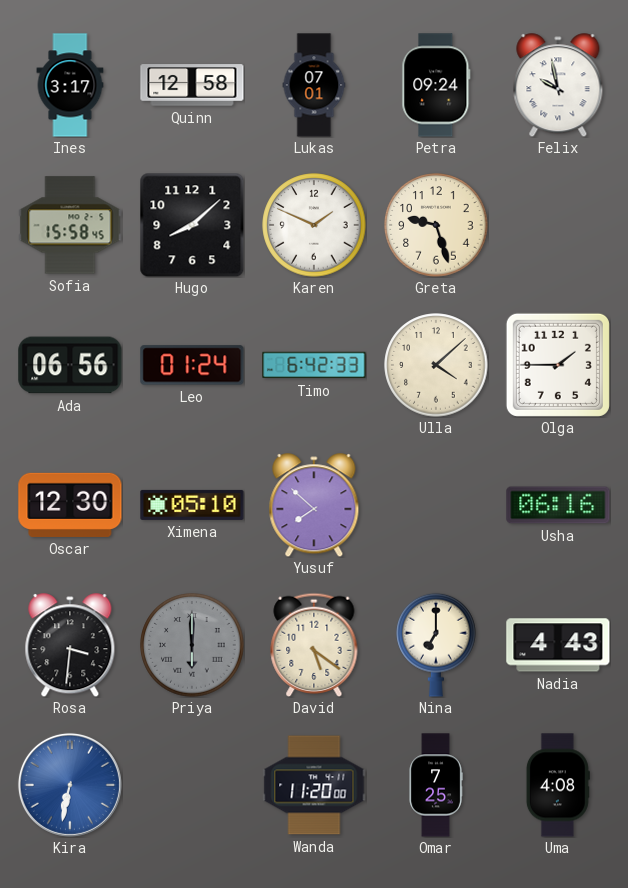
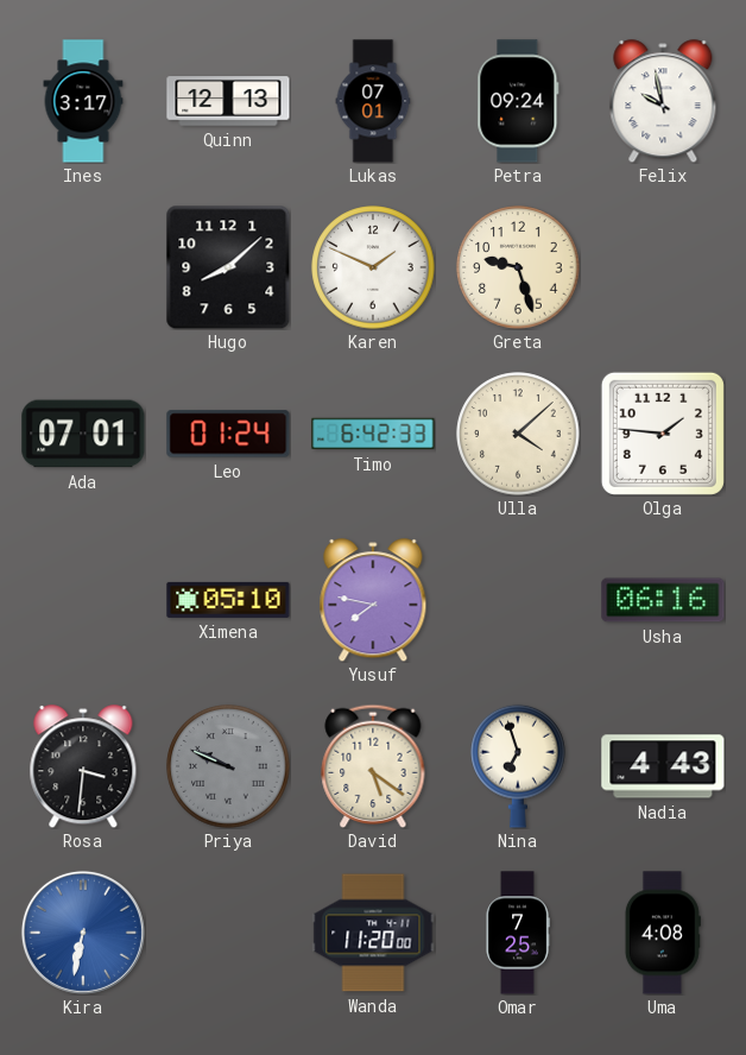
Quinn: 12:58 -> 12:13
Sofia: 15:58 -> none
Ada: 06:56 -> 07:01
Olga: 1:45 -> 1:46
Oscar: 12:30 -> none
Yusuf: 7:52 -> 7:47
Priya: 6:00 -> 9:49
Nina: 7:00 -> 6:57
